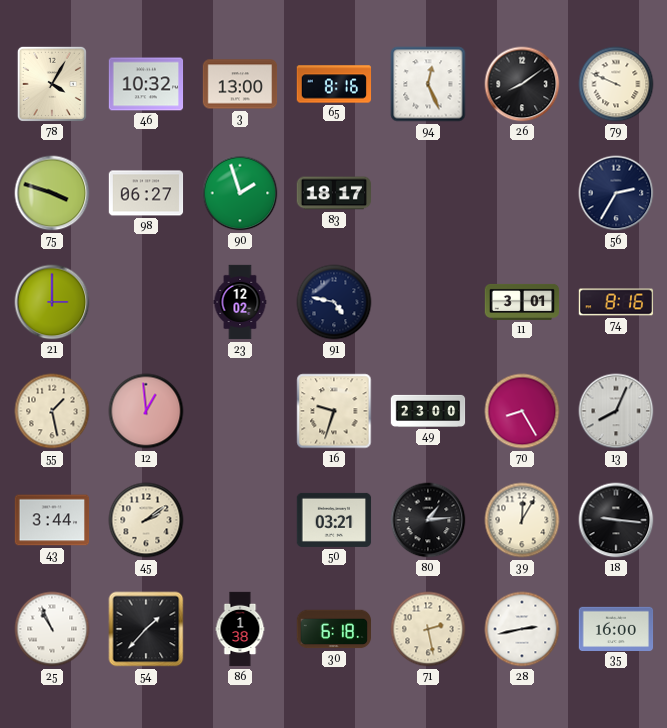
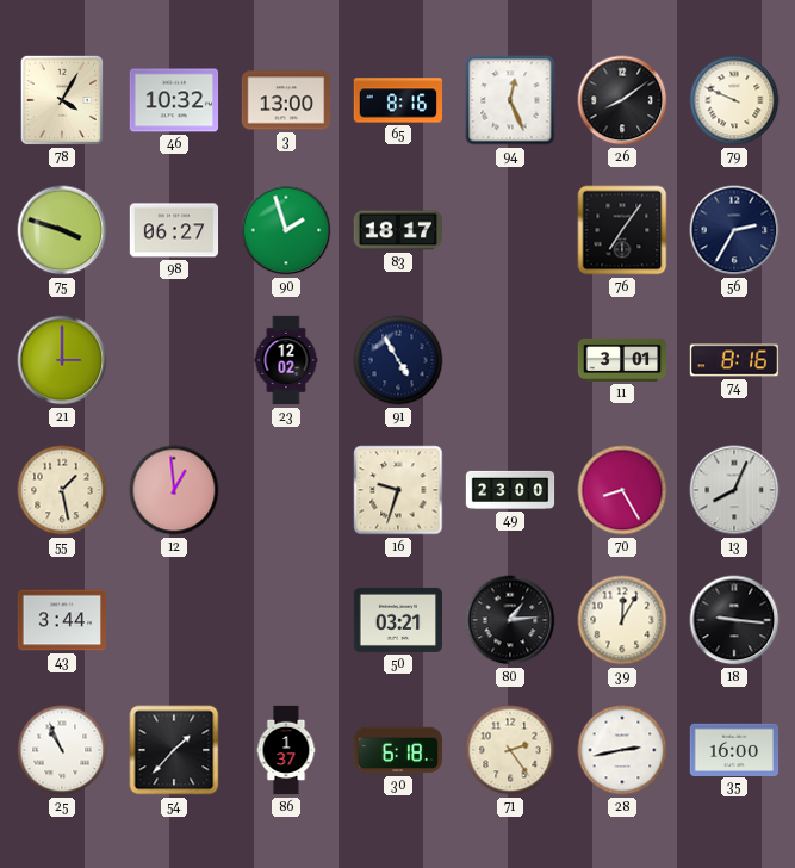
76: none -> 7:06
91: 4:47 -> 4:55
45: 2:09 -> none
86: 1:38 -> 1:37
71: 2:28 -> 2:24
